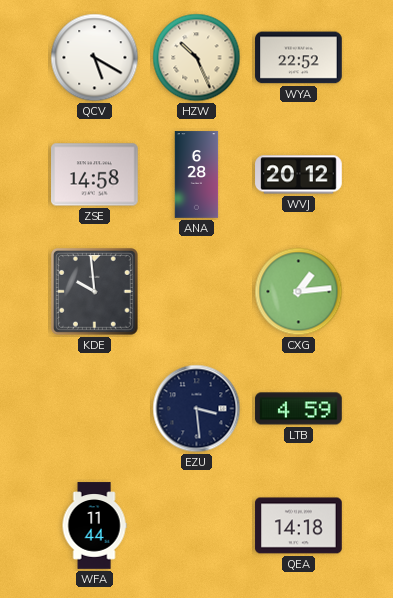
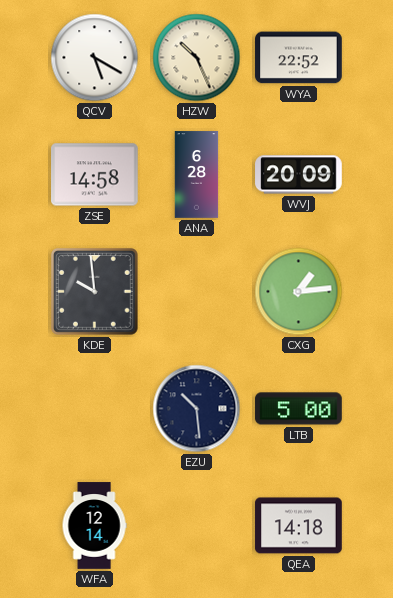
WVJ: 20:12 -> 20:09
EZU: 3:29 -> 10:29
LTB: 4:59 -> 5:00
WFA: 11:44 -> 12:14
